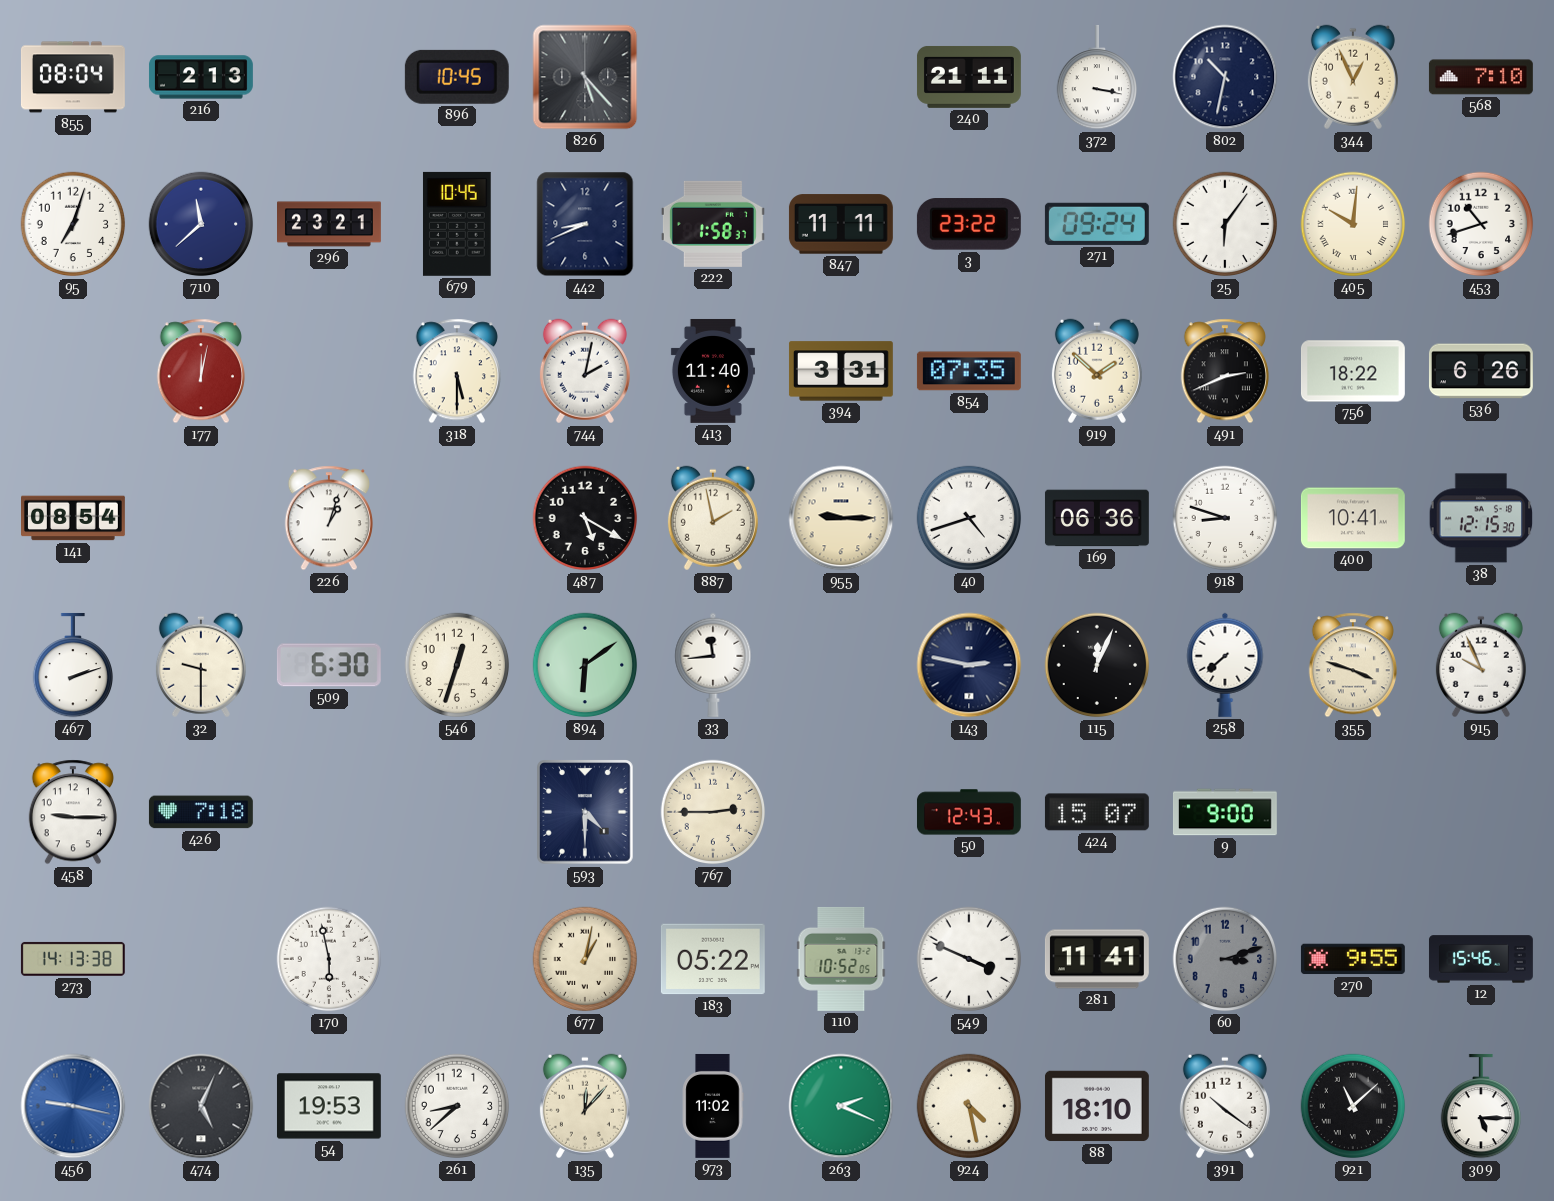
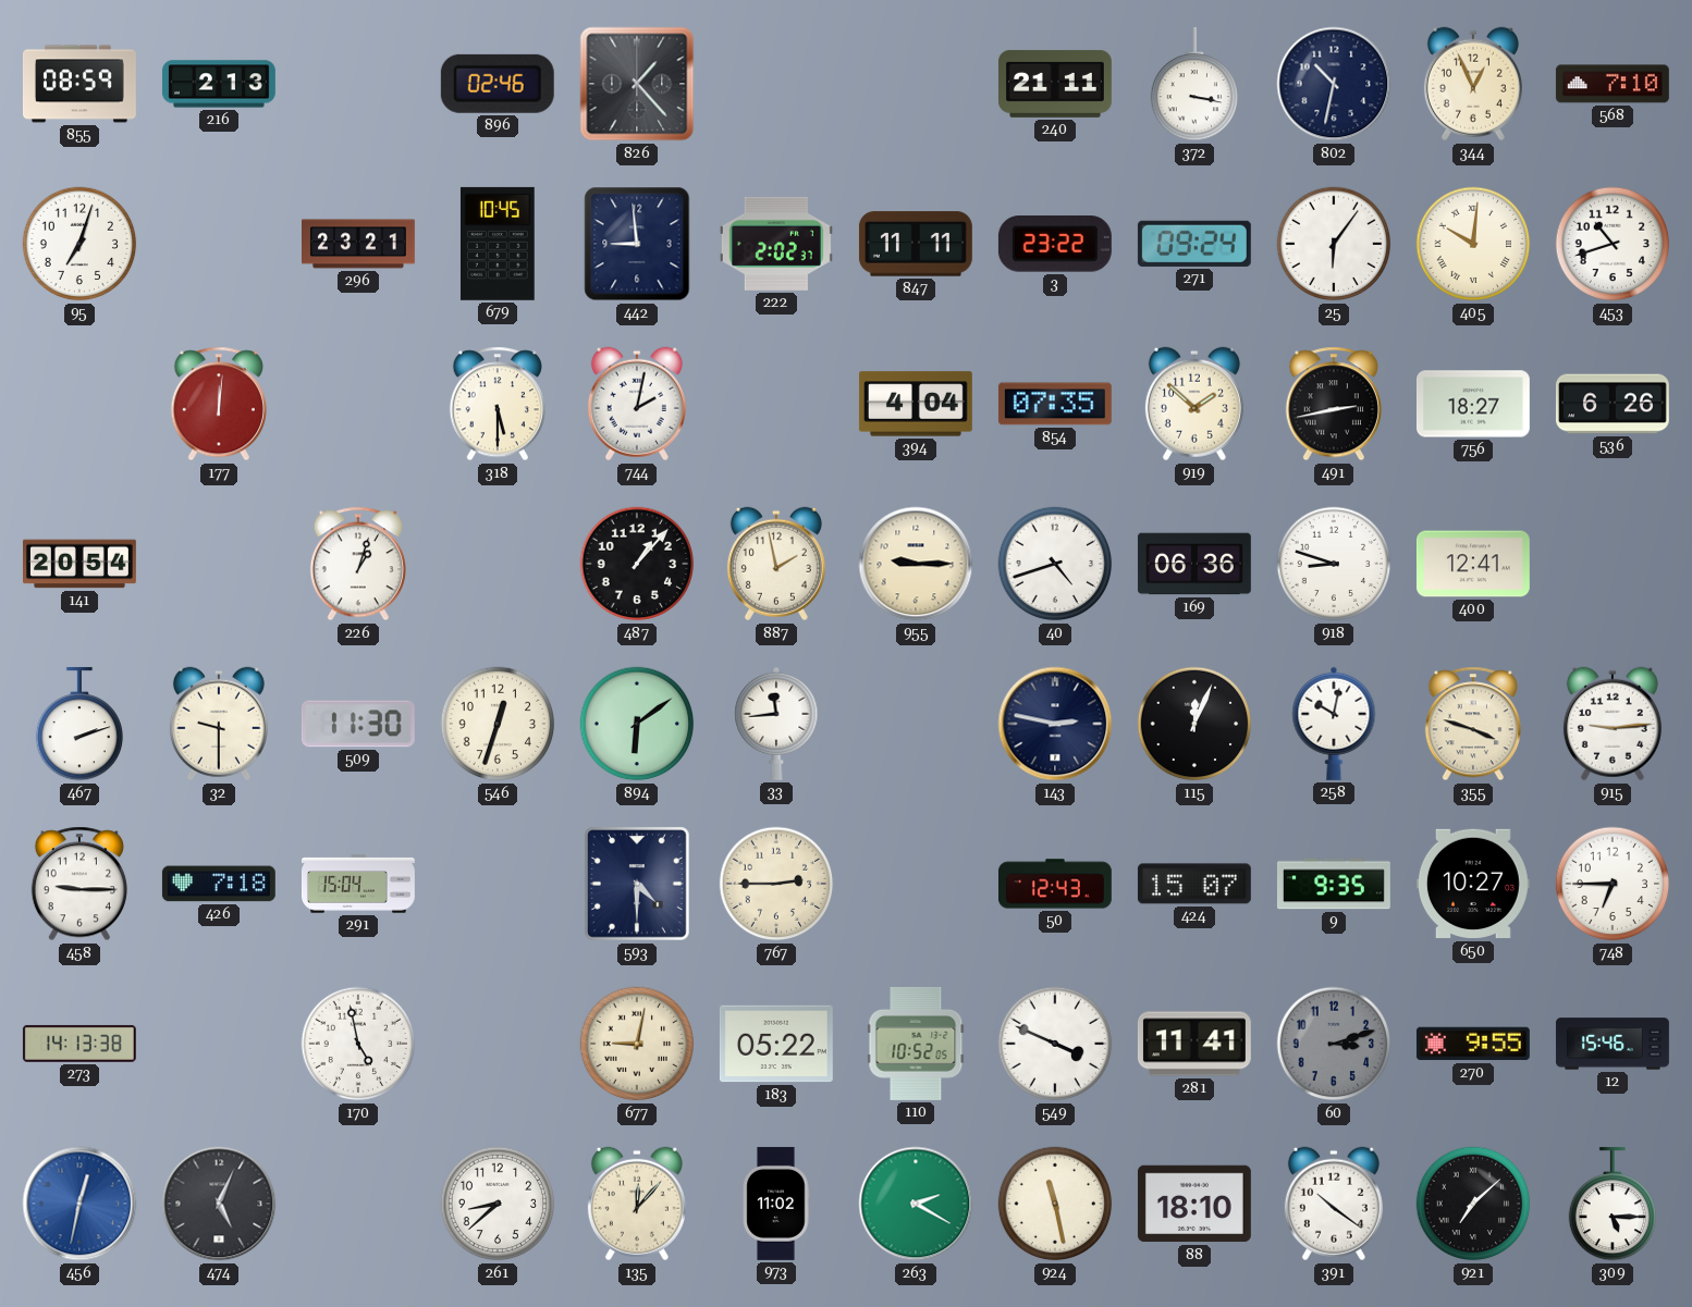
855: 08:04 -> 08:59
896: 10:45 -> 02:46
826: 5:23 -> 1:23
710: 11:38 -> none
442: 8:41 -> 8:59
222: 1:58 -> 2:02
177: 12:02 -> 12:01
413: 11:40 -> none
394: 3:31 -> 4:04
491: 2:41 -> 2:43
756: 18:22 -> 18:27
141: 08:54 -> 20:54
487: 5:20 -> 1:07
400: 10:41 -> 12:41
38: 12:15 -> none
509: 6:30 -> 11:30
258: 7:38 -> 10:02
915: 9:56 -> 9:14
291: none -> 15:04
9: 9:00 -> 9:35
650: none -> 10:27
748: none -> 6:45
170: 5:58 -> 4:58
677: 1:02 -> 9:02
456: 9:17 -> 12:32
54: 19:53 -> none
263: 2:19 -> 2:20
924: 4:28 -> 11:28
921: 11:08 -> 7:08
